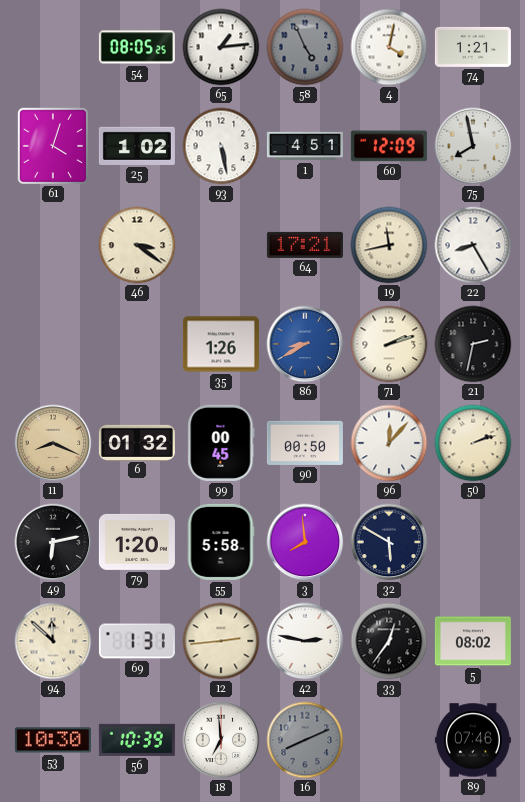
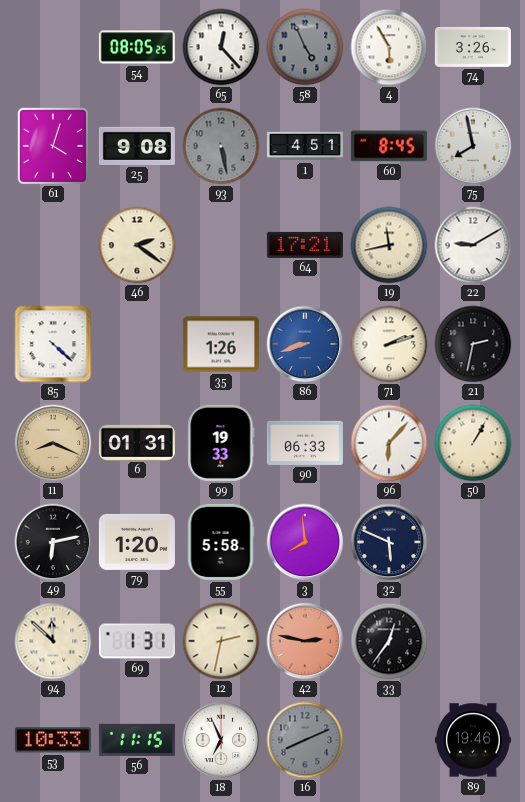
65: 1:14 -> 12:23
4: 4:02 -> 5:55
74: 1:21 -> 3:26
25: 1:02 -> 9:08
93 dial: white -> grey
60: 12:09 -> 8:45
46: 3:21 -> 2:21
22: 8:25 -> 9:10
85: none -> 4:22
86: 8:40 -> 8:42
6: 01:32 -> 01:31
99: 00:45 -> 19:33
90: 00:50 -> 06:33
96: 12:07 -> 6:07
50: 2:12 -> 1:05
32: 5:50 -> 5:49
12: 2:44 -> 2:32
42 dial: white -> salmon
5: 08:02 -> none
53: 10:30 -> 10:33
56: 10:39 -> 11:15
18: 6:59 -> 6:56
89: 07:46 -> 19:46
